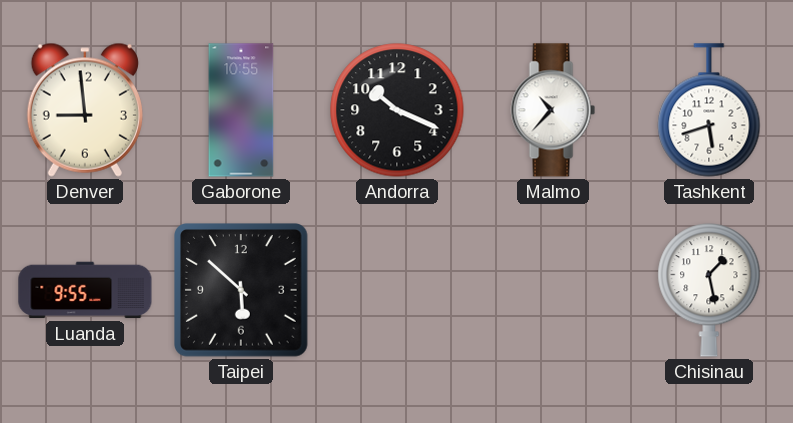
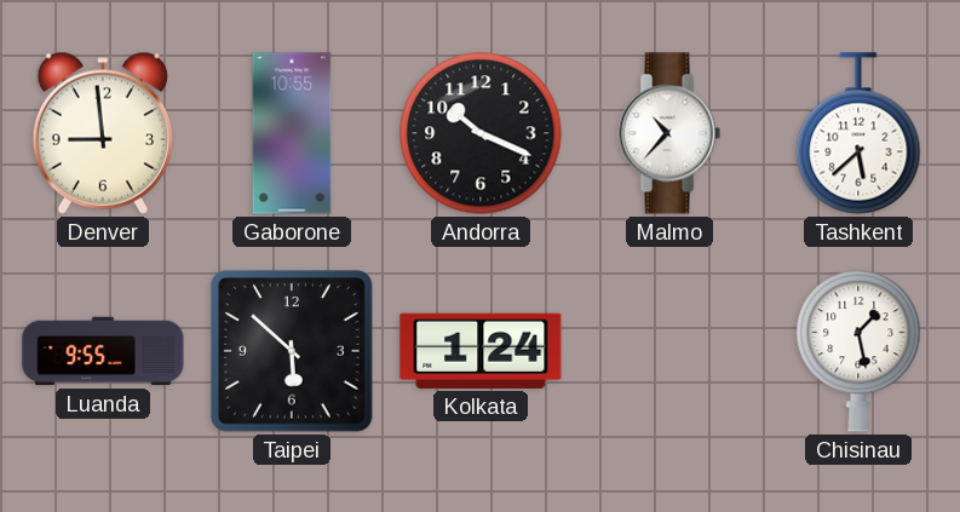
Tashkent: 5:42 -> 5:38
Kolkata: none -> 1:24
